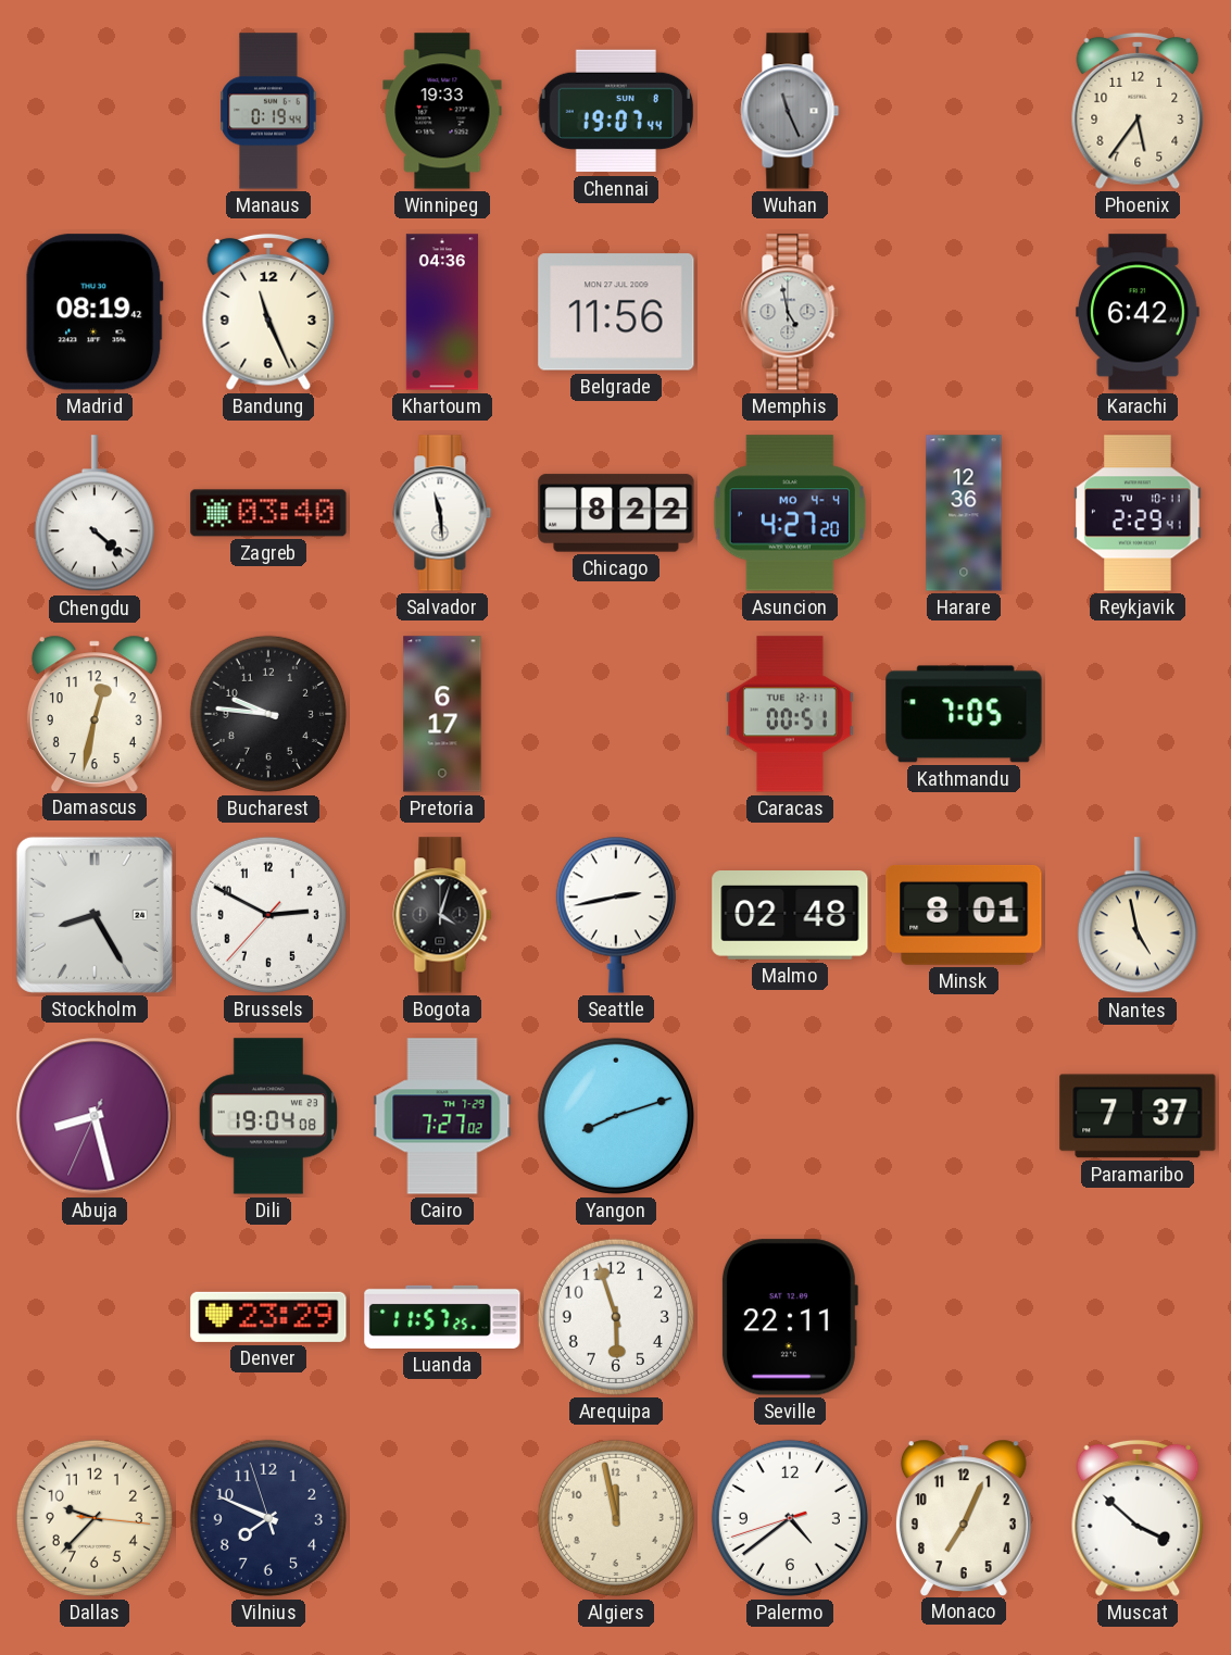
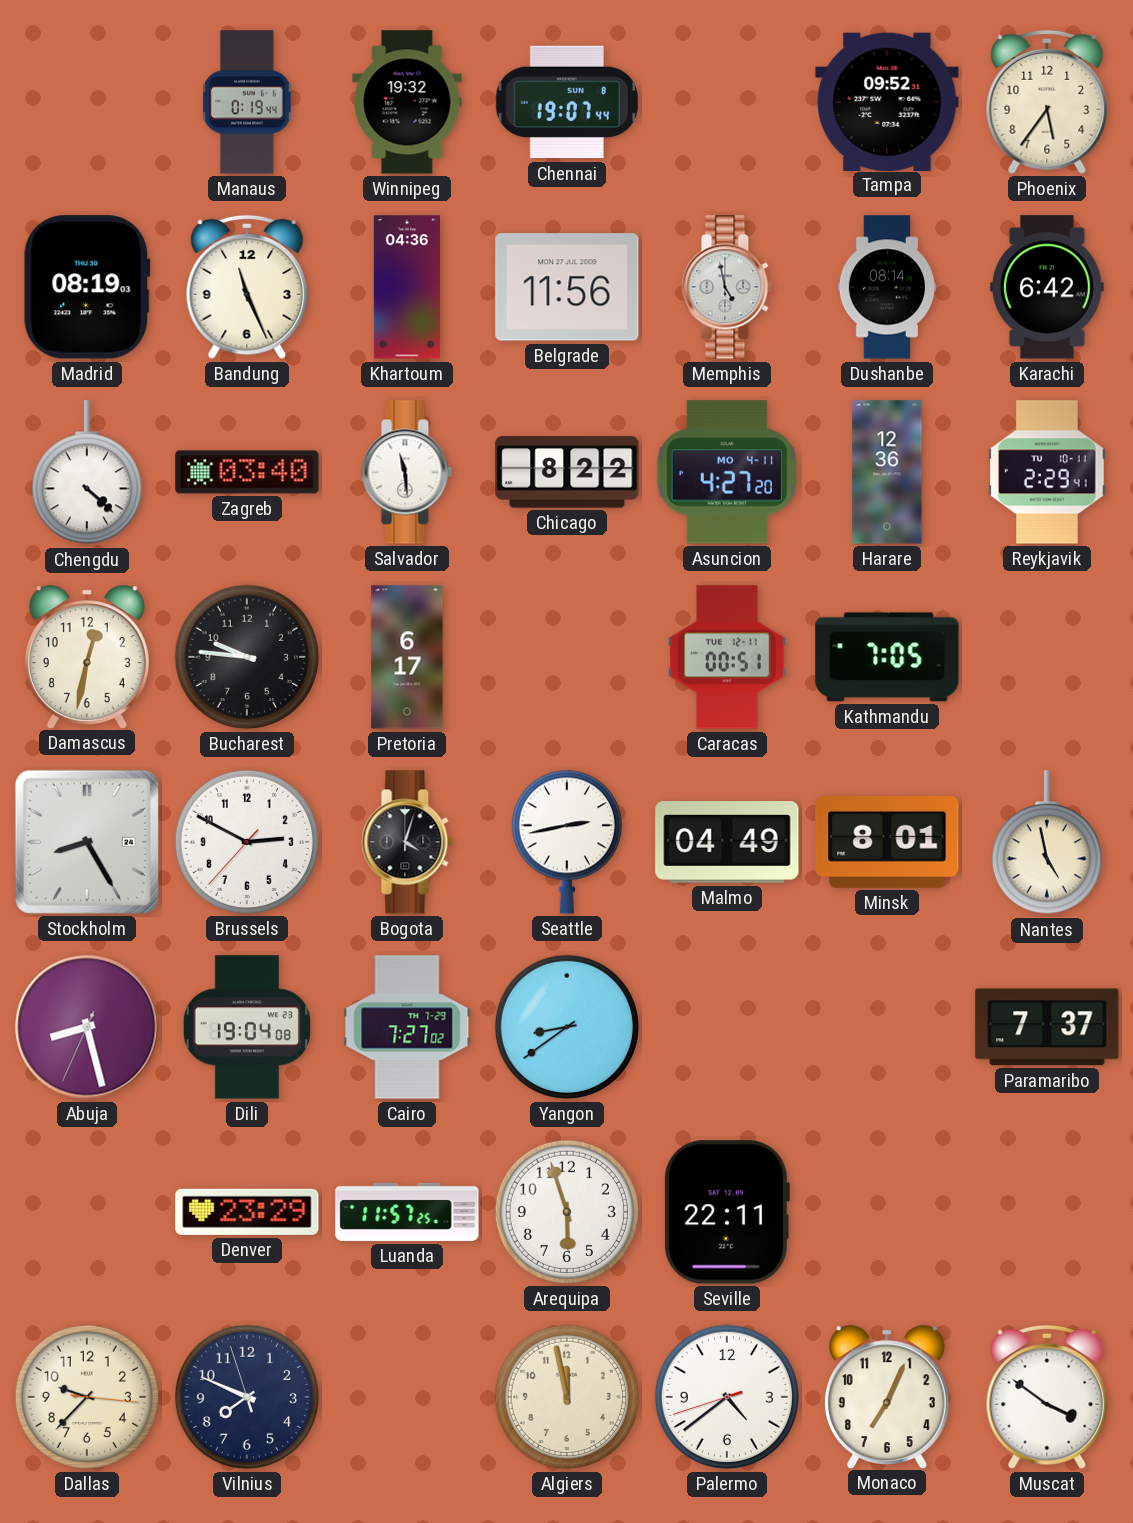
Winnipeg: 19:33 -> 19:32
Wuhan: 11:26 -> none
Tampa: none -> 09:52
Madrid: 08:19:42 -> 08:19:03
Dushanbe: none -> 08:14
Asuncion date: MO 4-4 -> MO 4-11
Malmo: 02:48 -> 04:49
Yangon: 8:12 -> 8:39
Muscat: 3:52 -> 3:51
